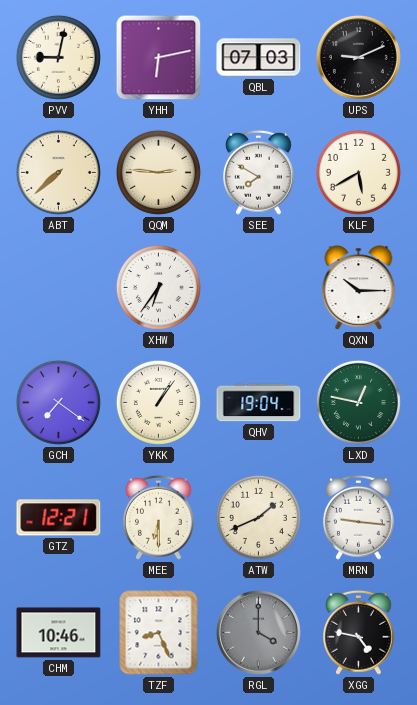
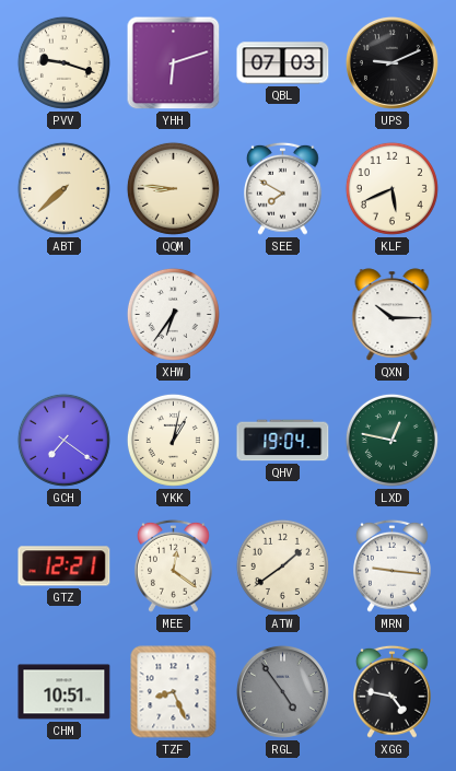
PVV: 9:02 -> 9:18
YHH: 6:13 -> 6:12
QQM: 2:46 -> 8:46
KLF: 5:40 -> 5:41
YKK: 1:06 -> 1:02
MEE: 6:30 -> 12:21
ATW: 1:41 -> 1:39
CHM: 10:46 -> 10:51
RGL: 4:00 -> 4:54
